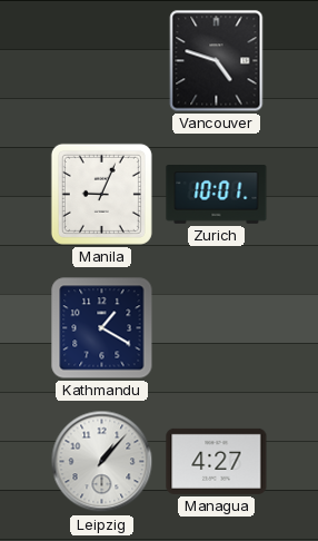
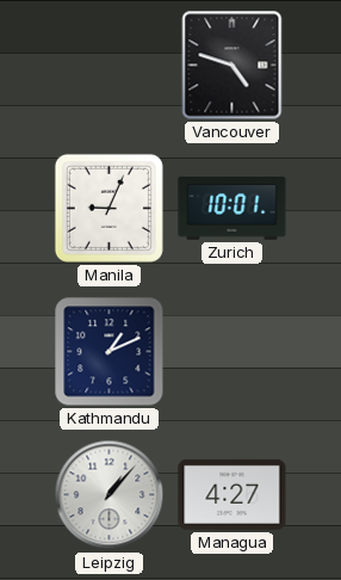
Kathmandu: 1:20 -> 1:11
